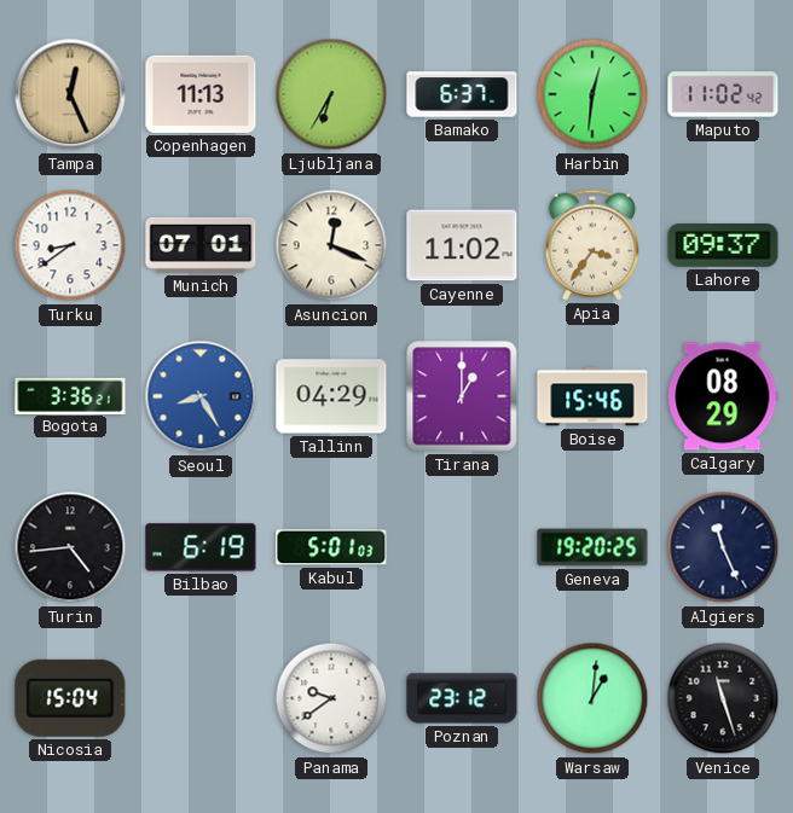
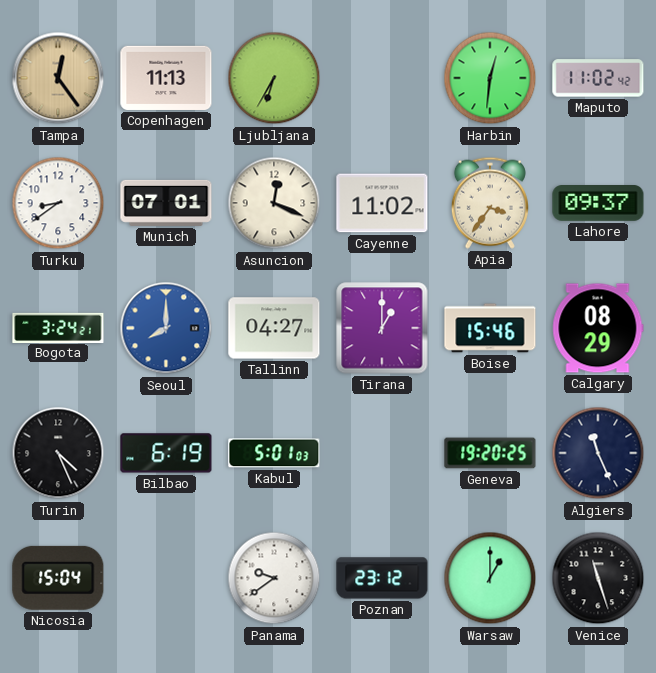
Tampa: 12:26 -> 12:24
Bamako: 6:37 -> none
Bogota: 3:36 -> 3:24
Seoul: 8:25 -> 8:00
Tallinn: 04:29 -> 04:27
Turin: 4:44 -> 4:26
Warsaw: 1:01 -> 1:00
